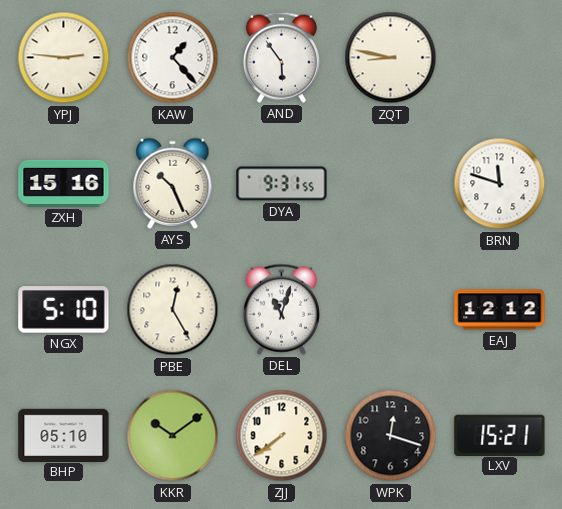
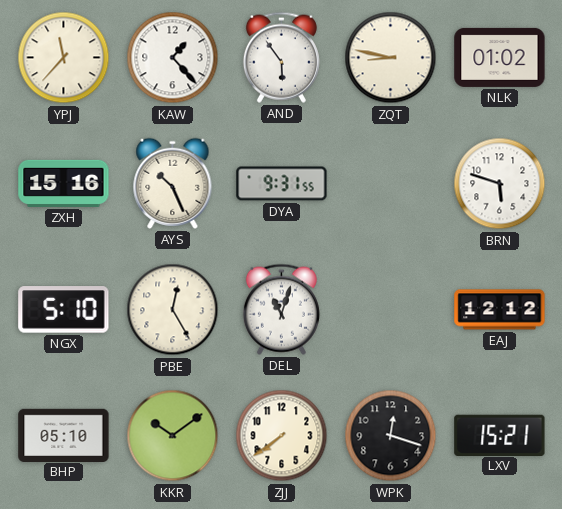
YPJ: 2:46 -> 11:37
NLK: none -> 01:02
BRN: 11:48 -> 5:48
